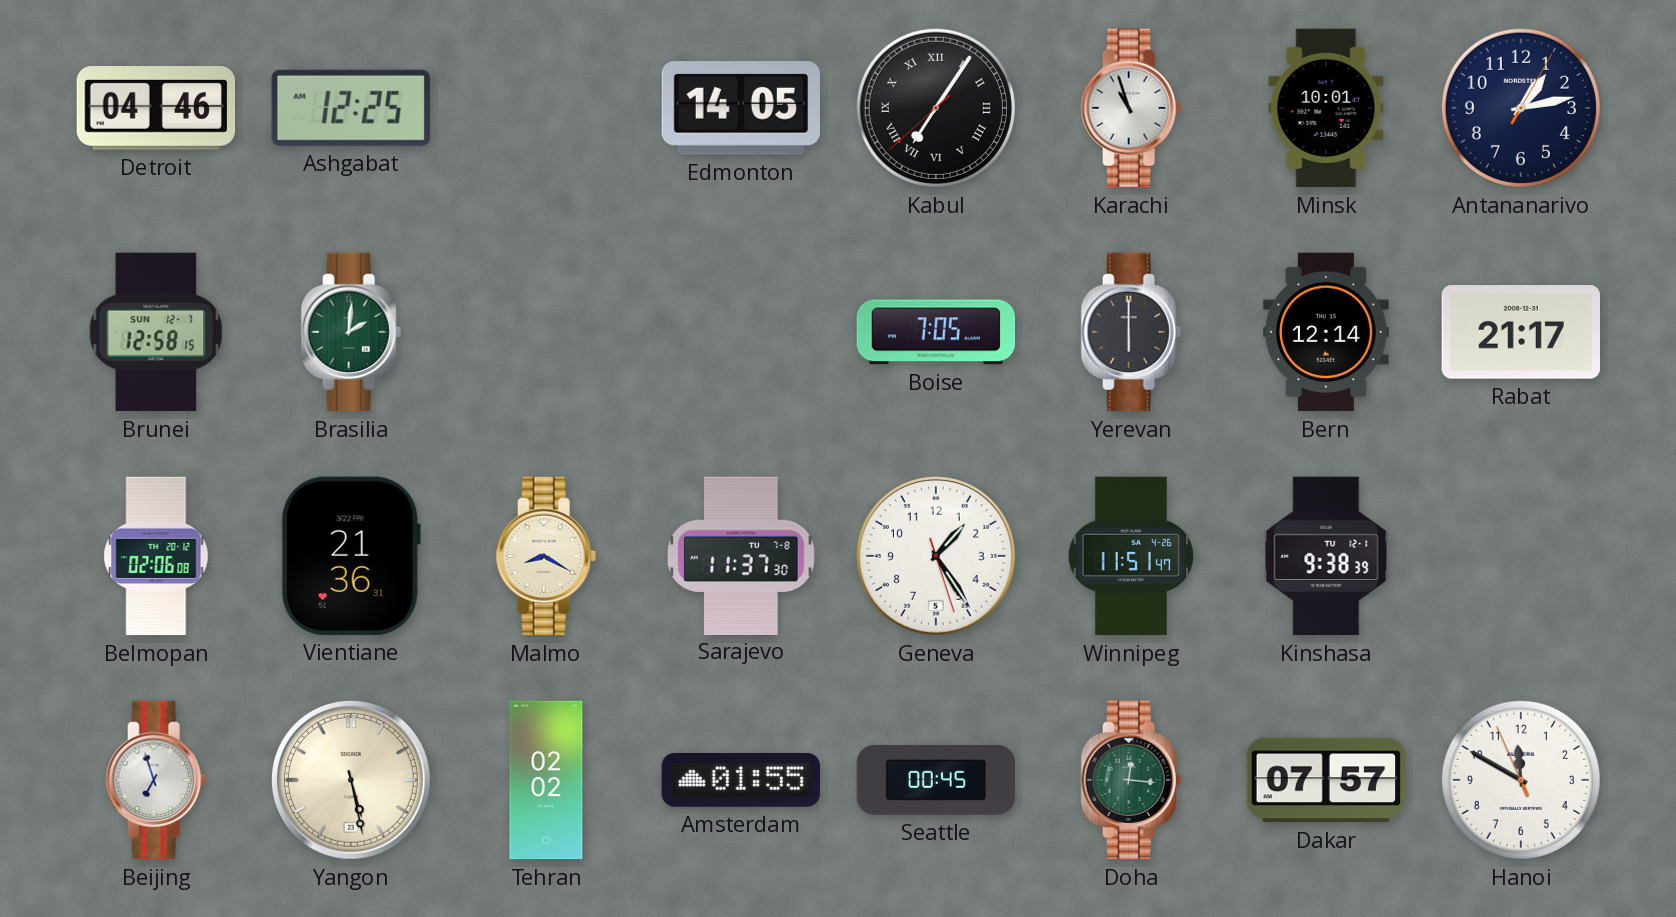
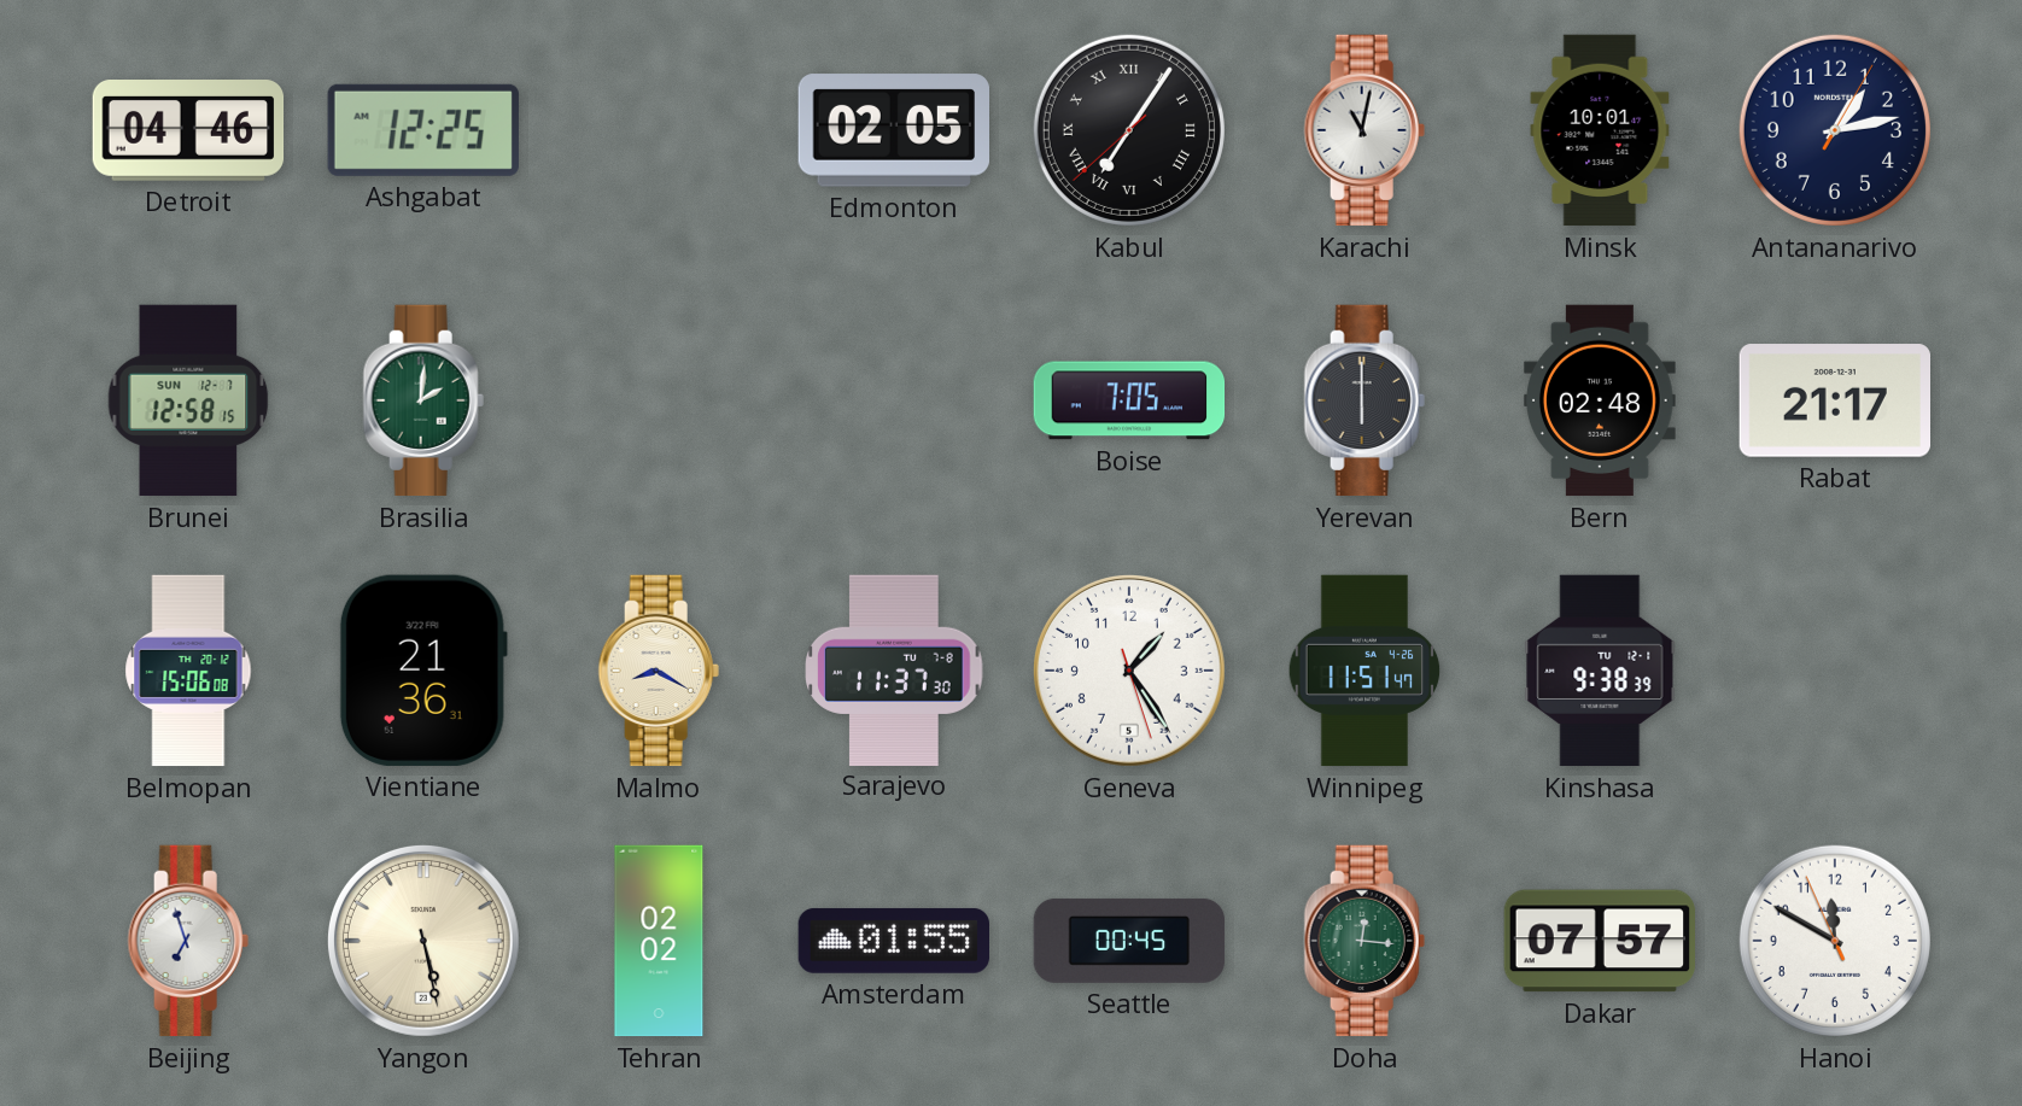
Edmonton: 14:05 -> 02:05
Karachi: 10:57 -> 11:02
Bern: 12:14 -> 02:48
Belmopan: 02:06 -> 15:06
